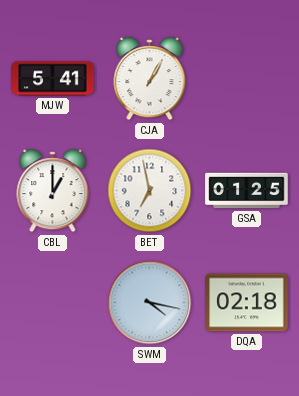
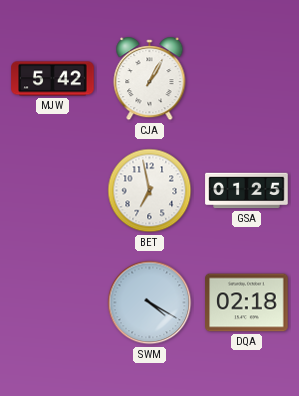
MJW: 5:41 -> 5:42
CBL: 1:00 -> none
SWM: 4:17 -> 4:20
